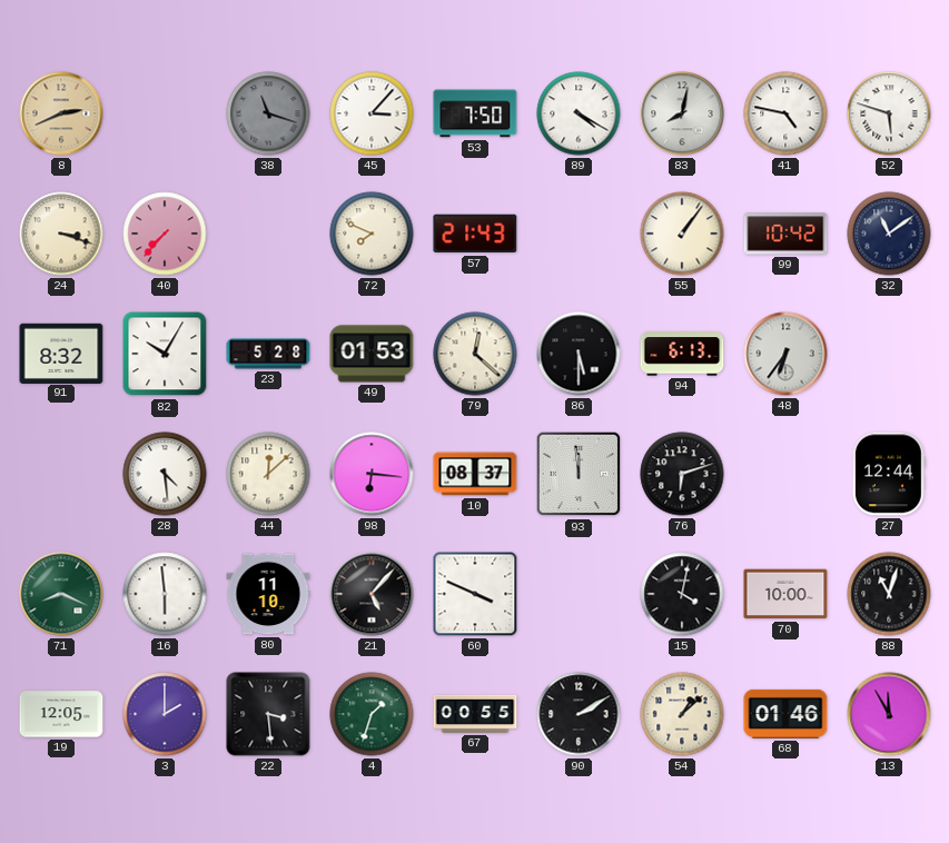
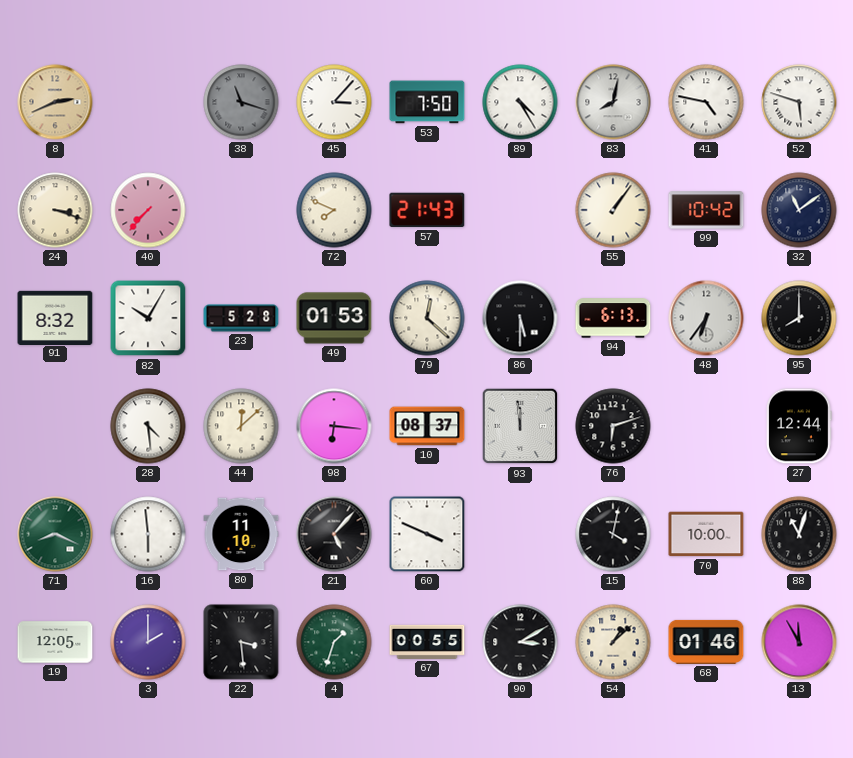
89: 4:20 -> 4:25
95: none -> 8:00
90: 2:10 -> 3:10
